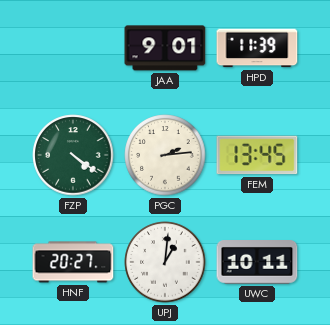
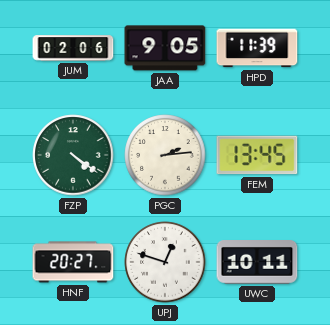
JUM: none -> 02:06
JAA: 9:01 -> 9:05
UPJ: 1:01 -> 12:48
